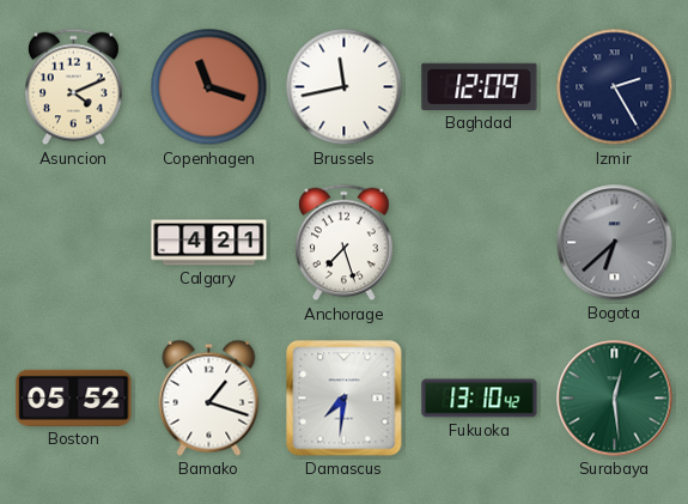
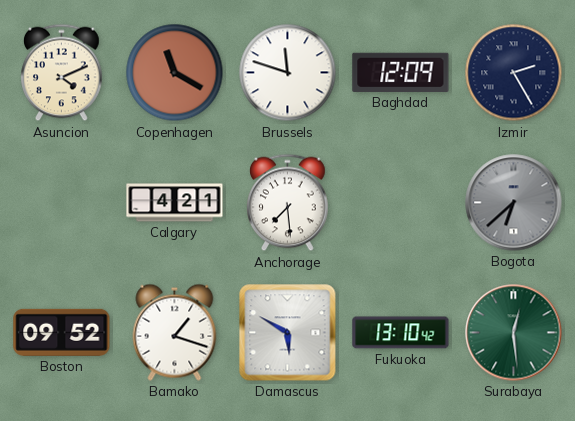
Copenhagen: 11:18 -> 11:20
Brussels: 11:43 -> 11:48
Anchorage: 7:27 -> 7:29
Boston: 05:52 -> 09:52
Damascus: 7:31 -> 5:50
